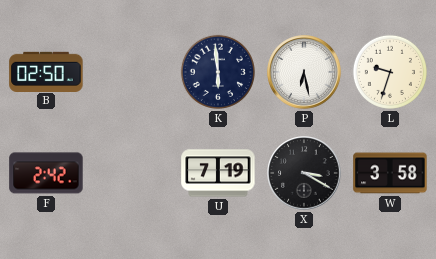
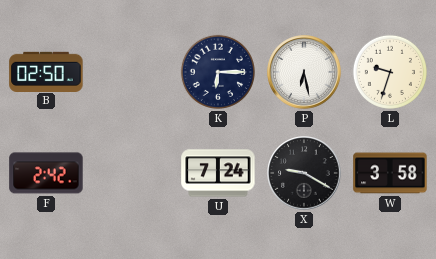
K: 5:59 -> 6:15
U: 7:19 -> 7:24
X: 3:20 -> 9:20
